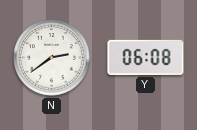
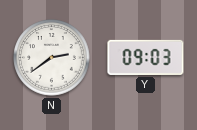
Y: 06:08 -> 09:03
